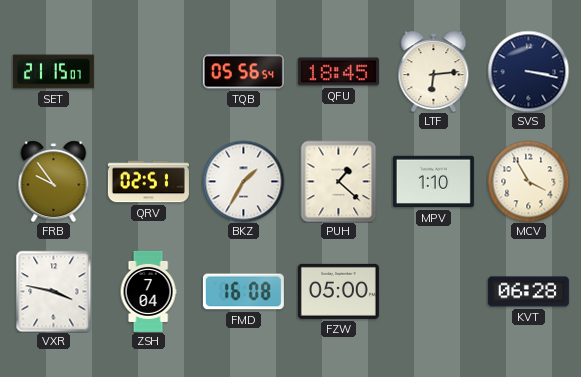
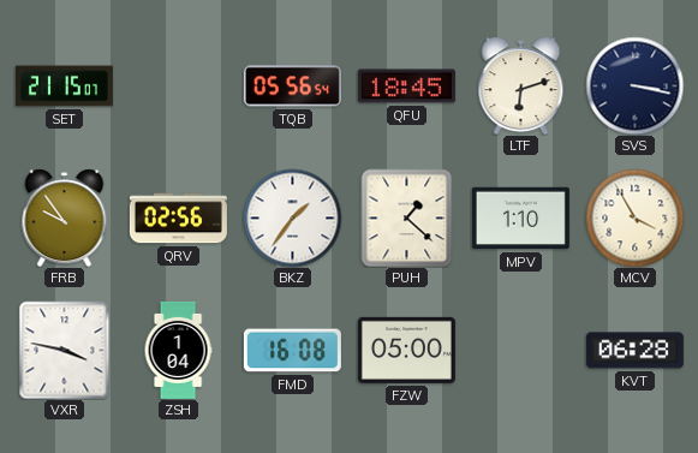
LTF: 6:14 -> 6:12
QRV: 02:51 -> 02:56
BKZ: 1:35 -> 1:36
ZSH: 7:04 -> 1:04
